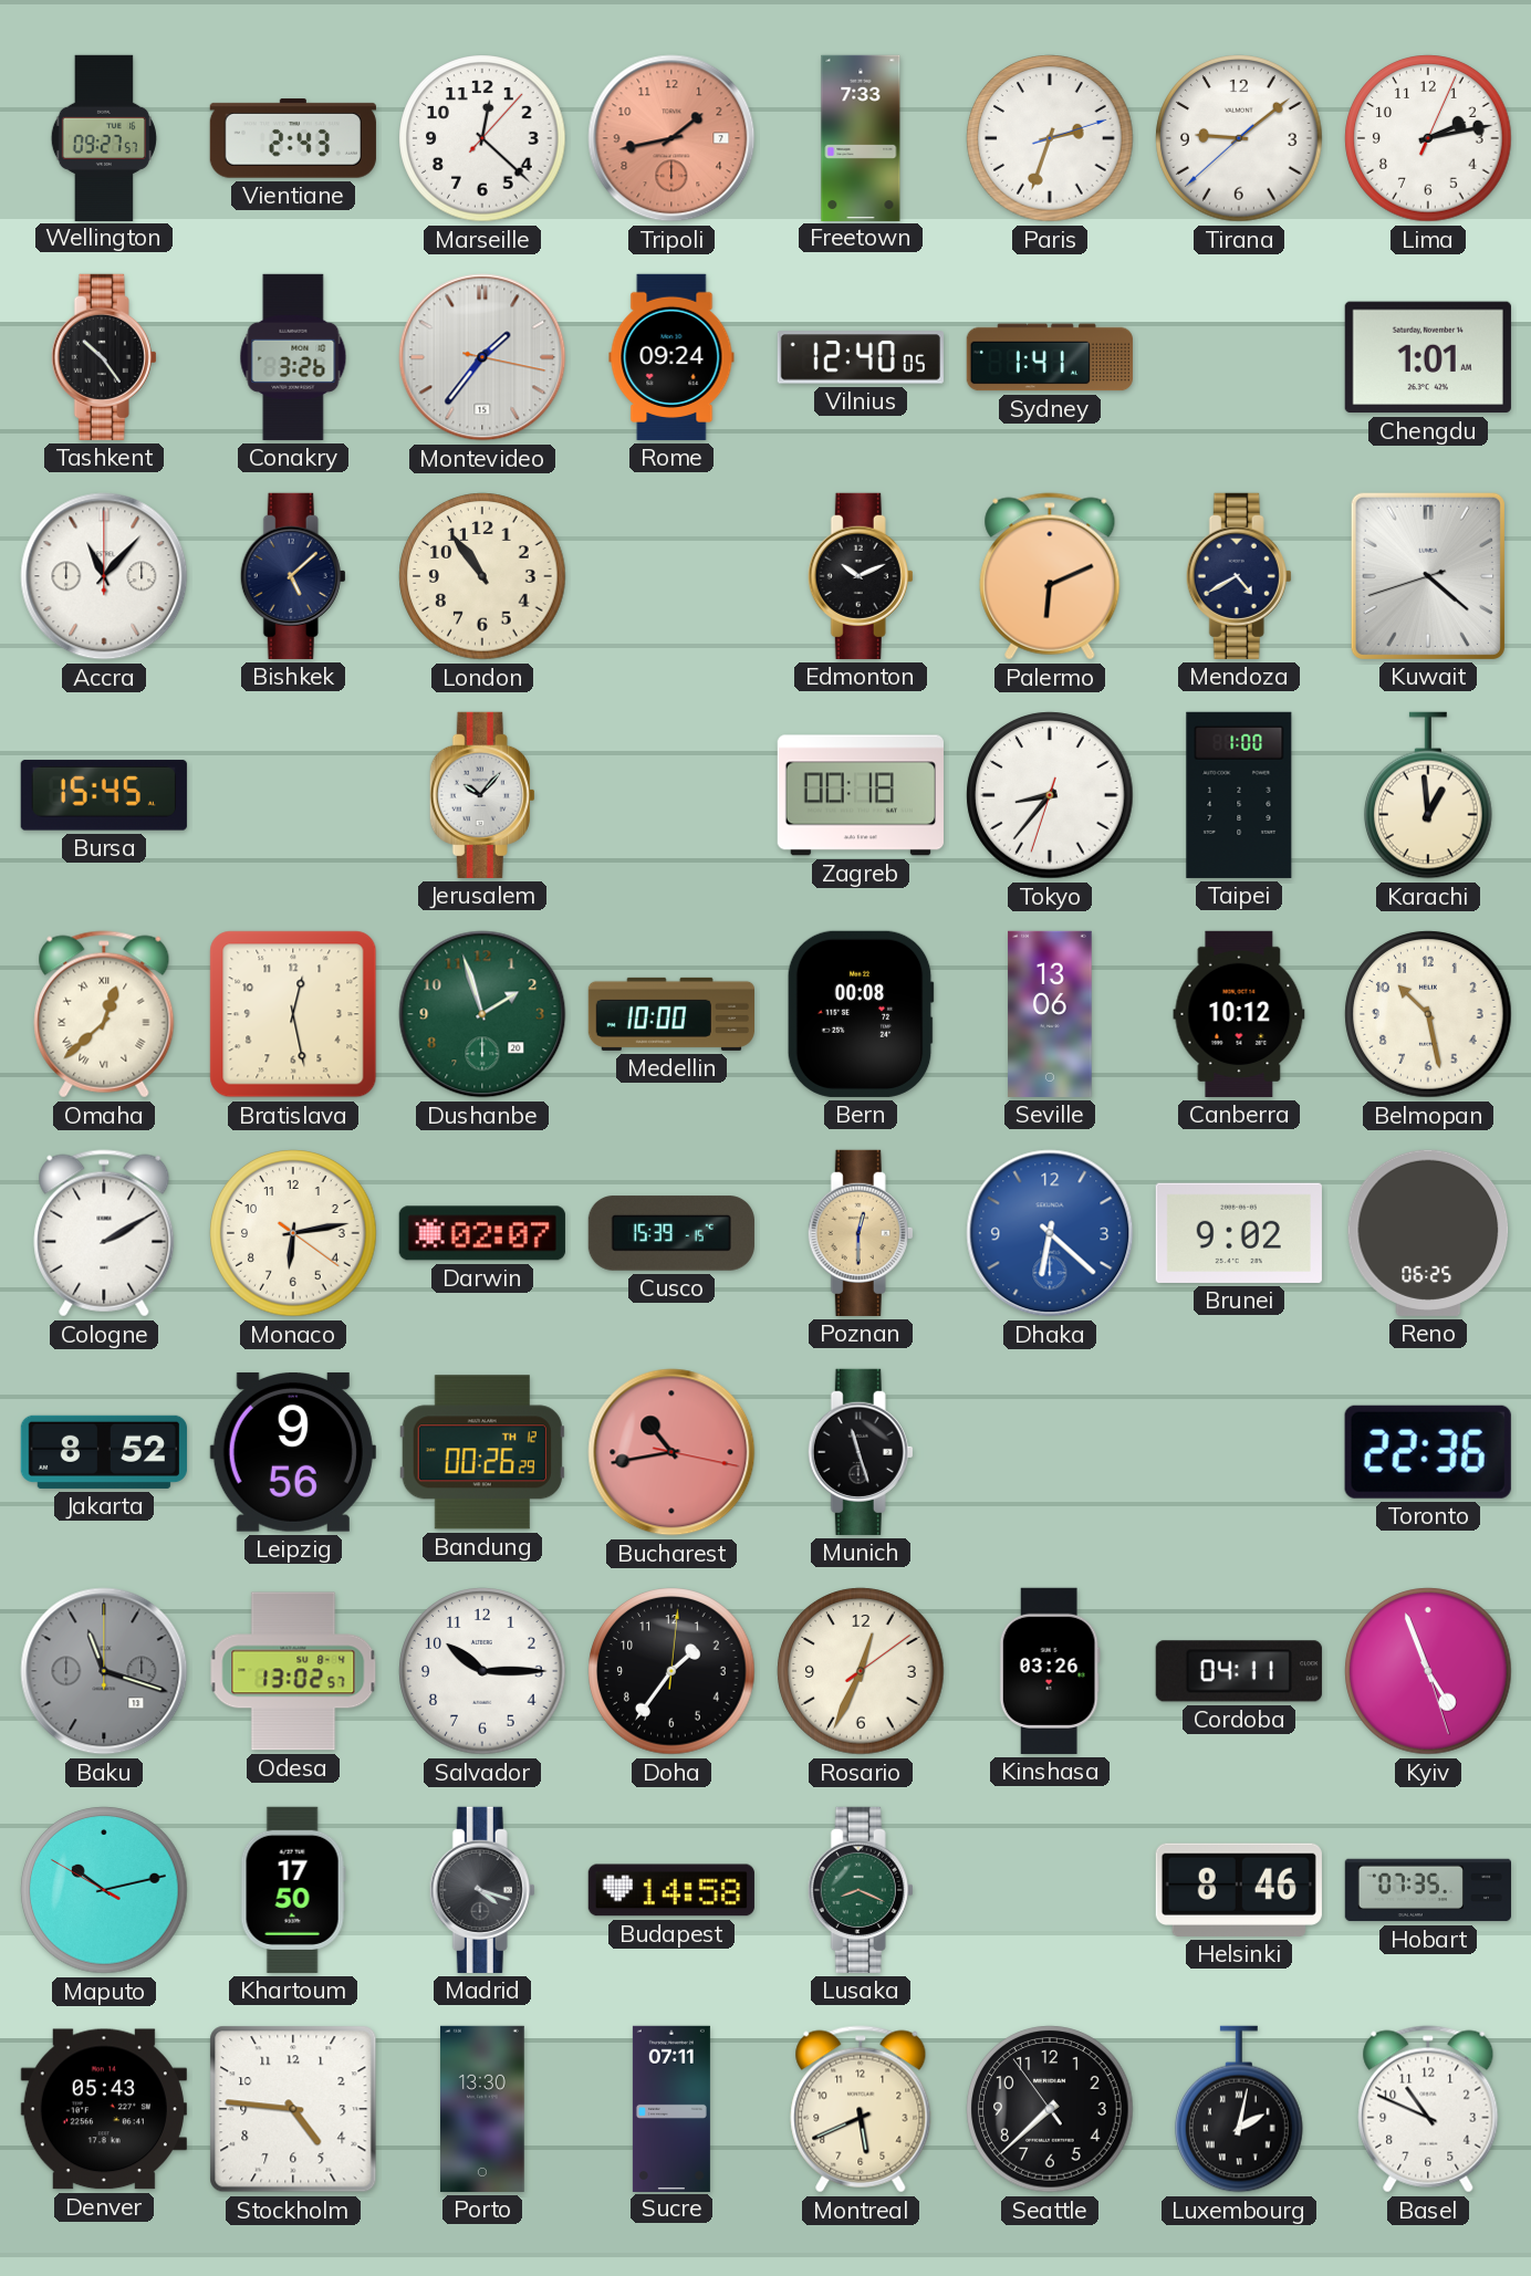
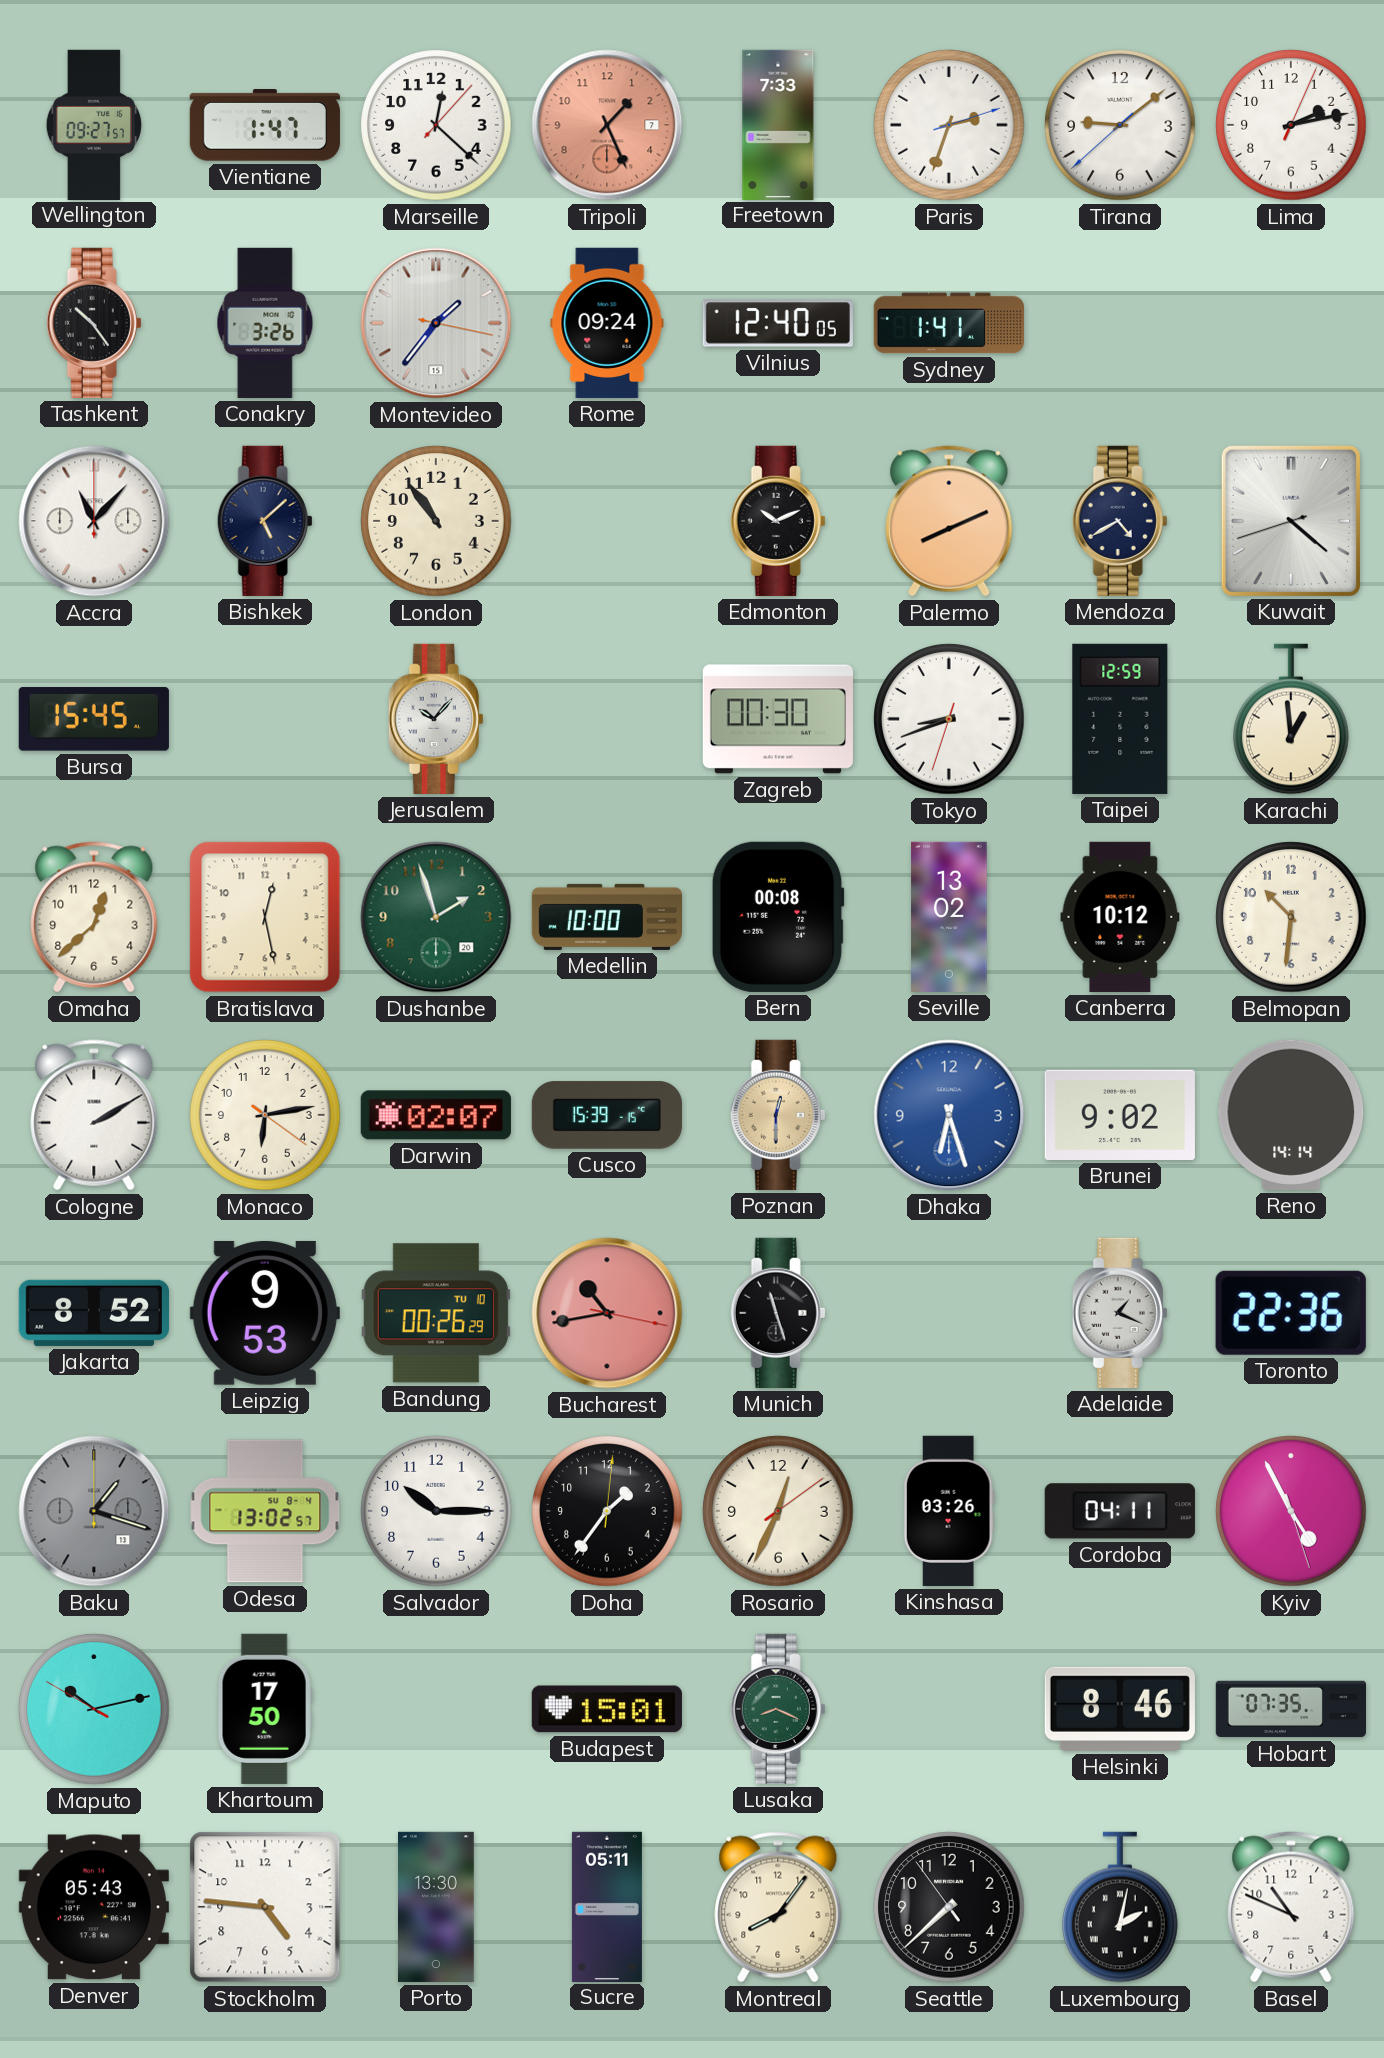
Vientiane: 2:43 -> 1:47
Tripoli: 1:43 -> 1:26
Chengdu: 1:01 -> none
Palermo: 6:11 -> 8:11
Zagreb: 00:18 -> 00:30
Tokyo: 8:36 -> 8:41
Taipei: 1:00 -> 12:59
Omaha numerals: Roman -> Arabic
Seville: 13:06 -> 13:02
Belmopan: 10:28 -> 10:31
Dhaka: 6:22 -> 6:27
Reno: 06:25 -> 14:14
Leipzig: 9:56 -> 9:53
Bandung date: TH 12 -> TU 10
Adelaide: none -> 1:19
Baku: 11:18 -> 1:18
Kyiv: 4:56 -> 4:55
Madrid: 4:18 -> none
Budapest: 14:58 -> 15:01
Sucre: 07:11 -> 05:11
Montreal: 5:41 -> 8:06
